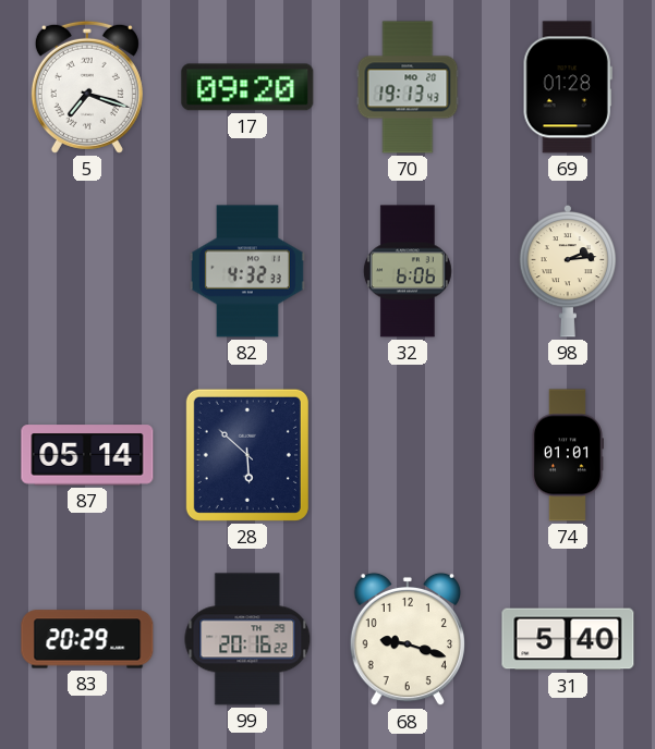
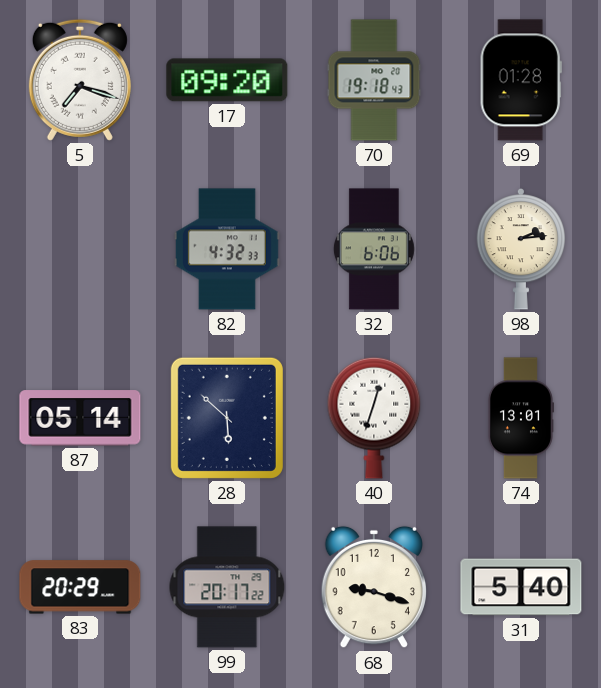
70: 19:13 -> 19:18
40: none -> 12:33
74: 01:01 -> 13:01
99: 20:16 -> 20:17
